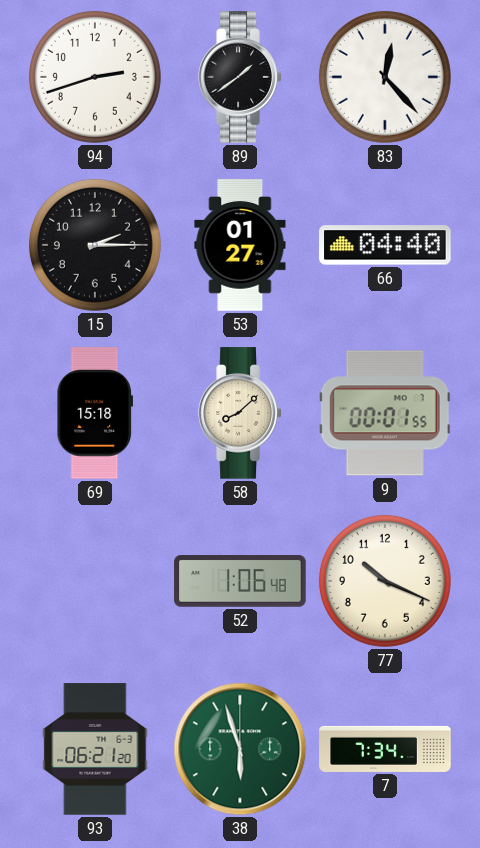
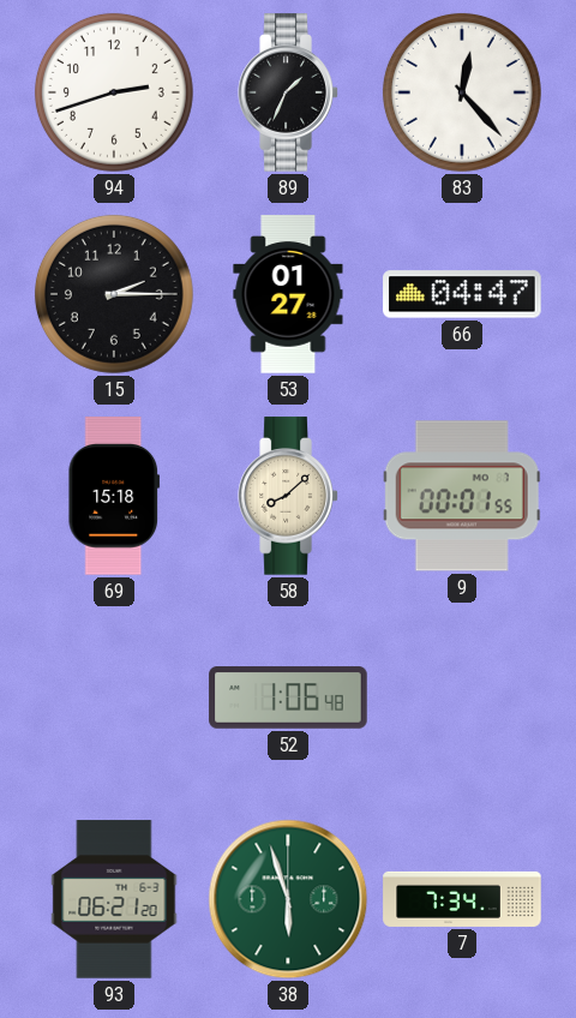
89: 1:39 -> 1:34
66: 04:40 -> 04:47
77: 10:19 -> none
